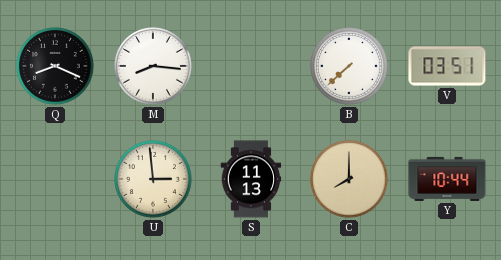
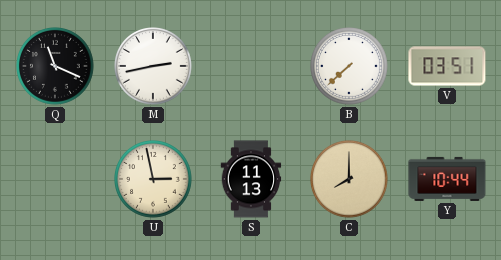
Q: 8:19 -> 11:19
M: 8:16 -> 2:43
U: 2:59 -> 2:58
